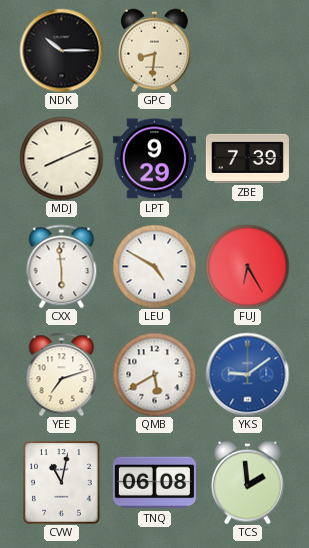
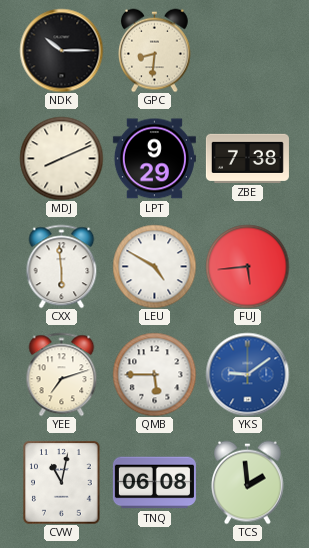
ZBE: 7:39 -> 7:38
FUJ: 6:25 -> 5:44
QMB: 5:40 -> 5:45
